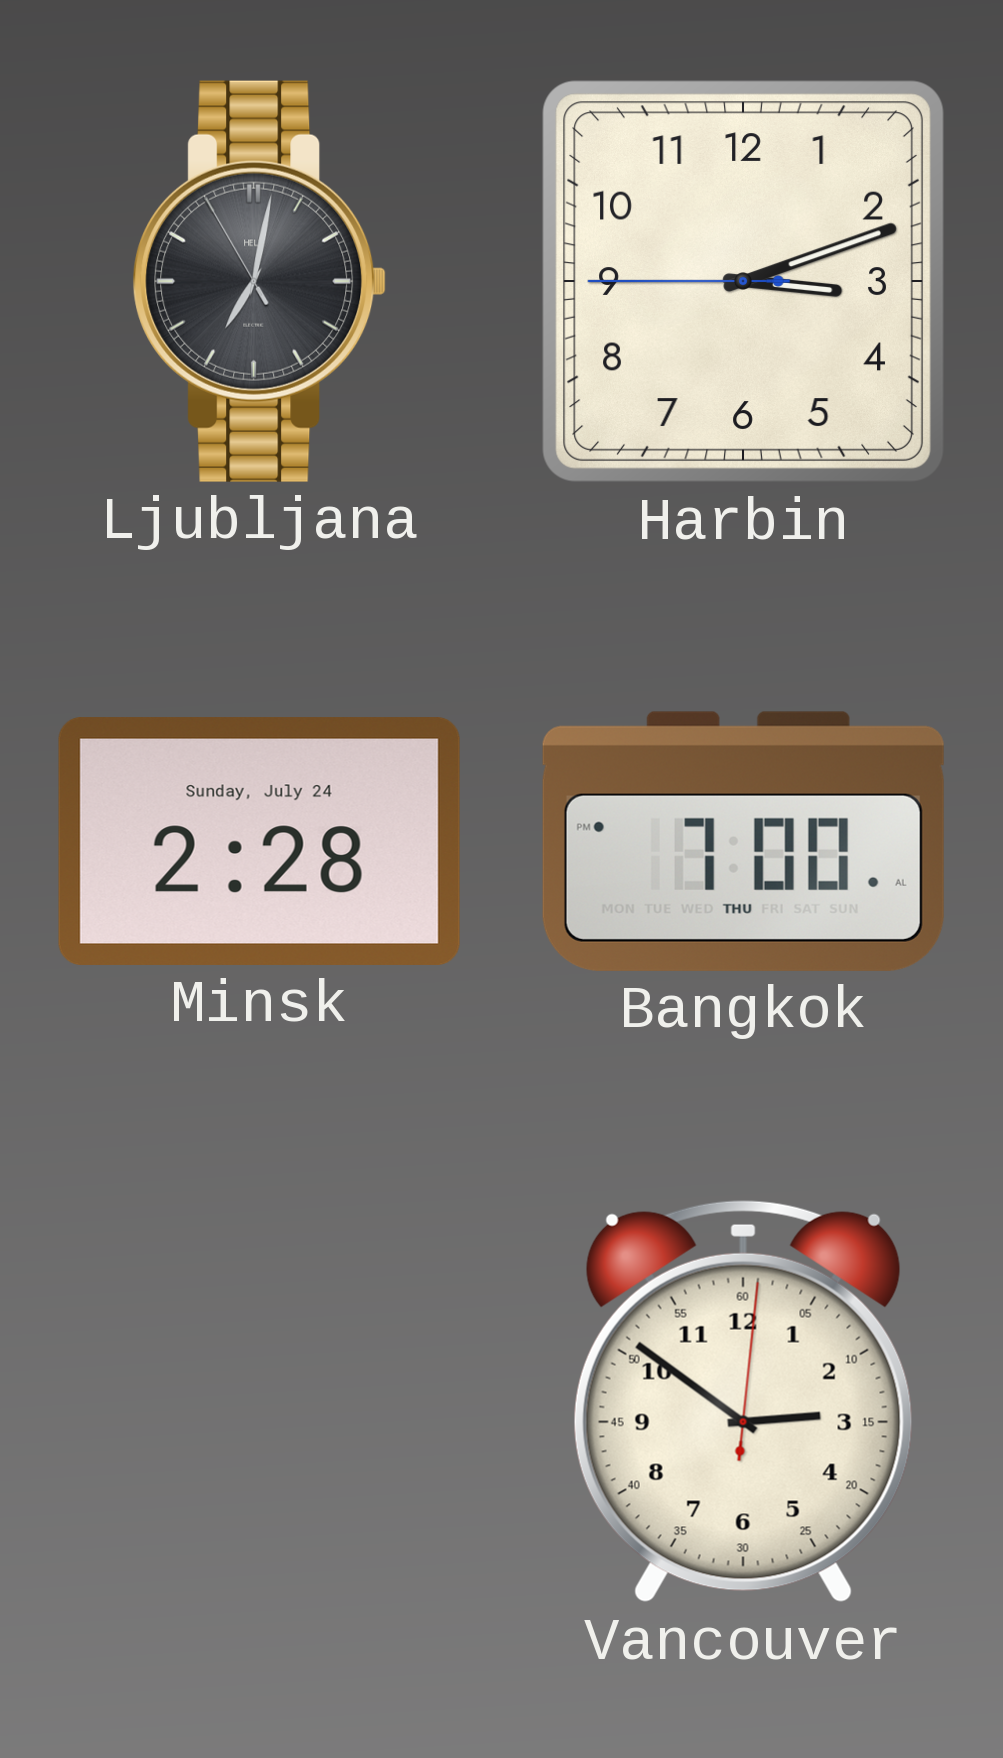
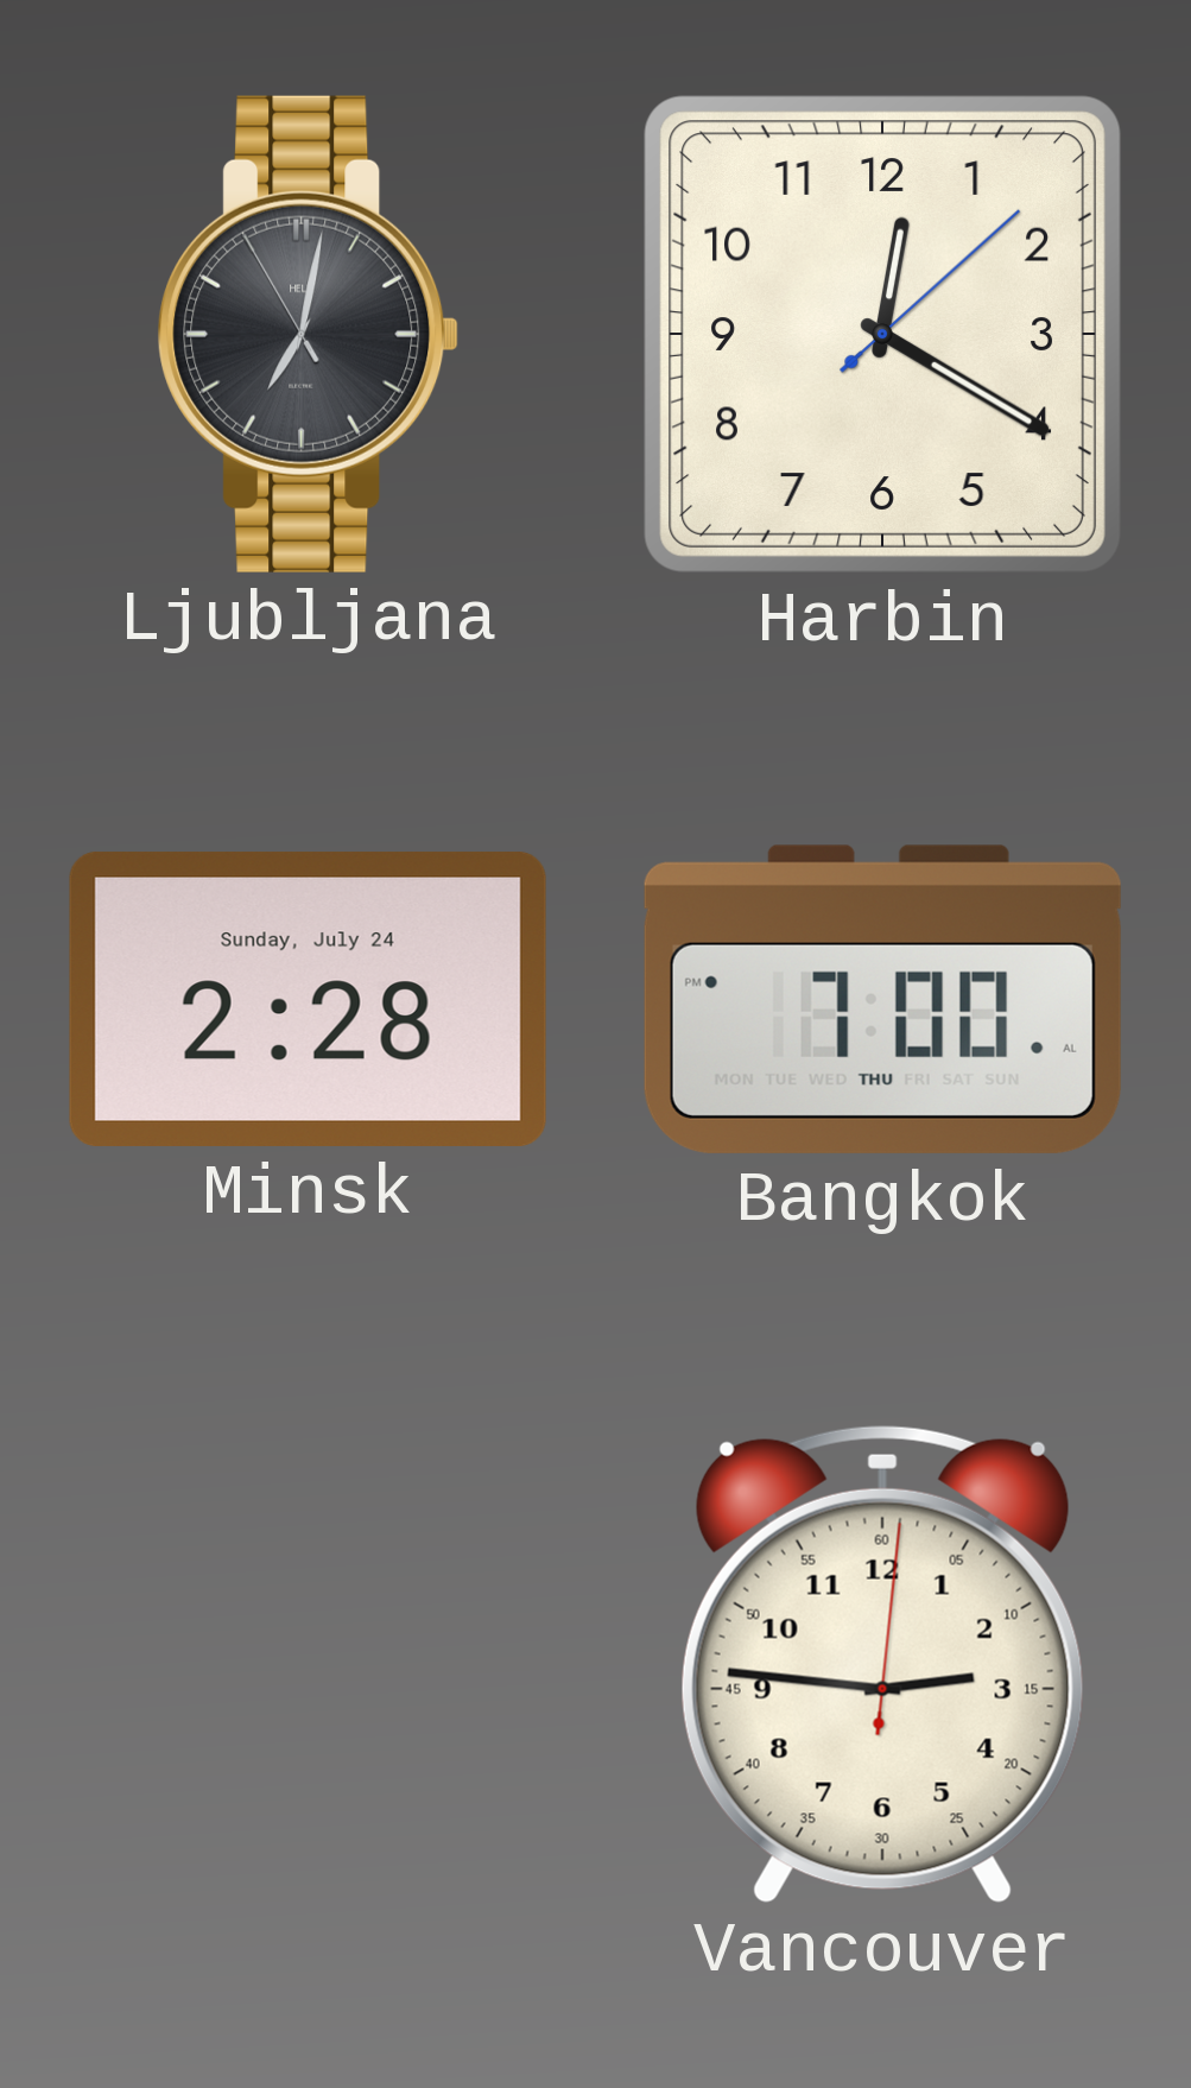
Harbin: 3:11 -> 12:20
Vancouver: 2:51 -> 2:46
